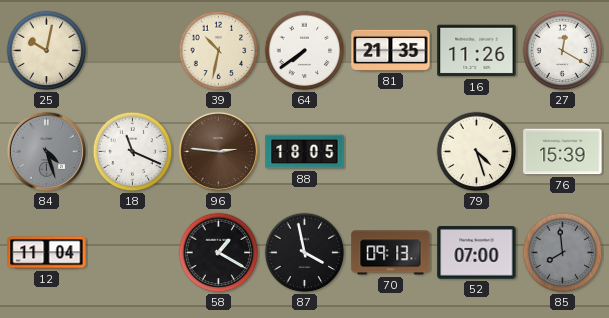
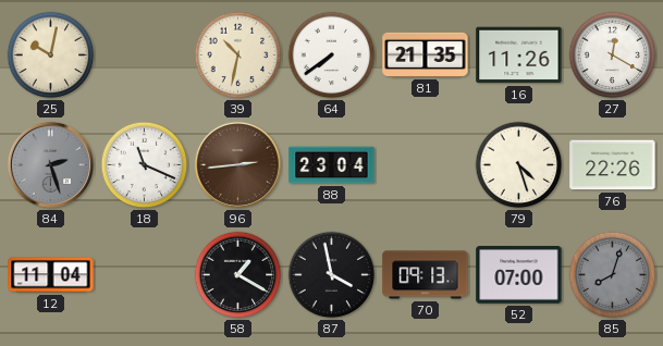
84: 4:27 -> 2:27
96: 2:46 -> 2:44
88: 18:05 -> 23:04
76: 15:39 -> 22:26
85: 7:59 -> 8:03
